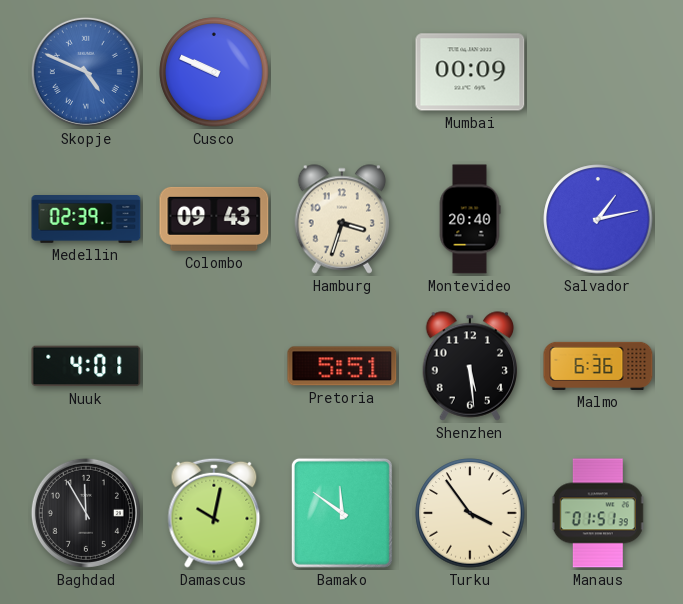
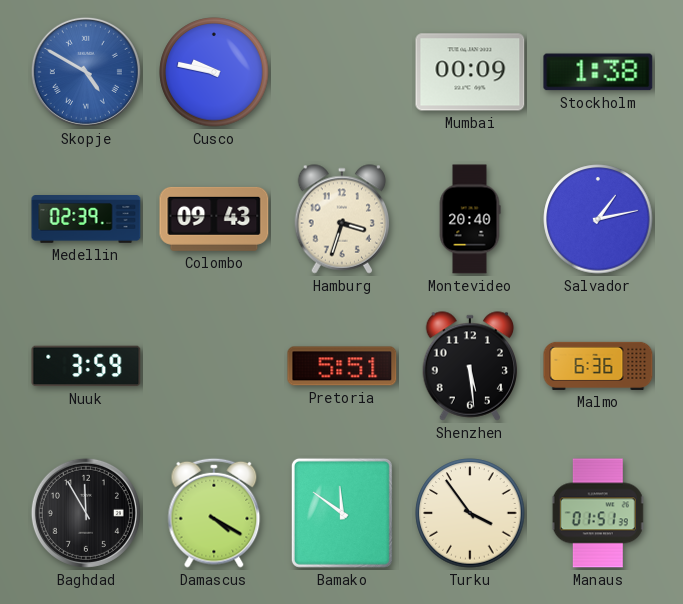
Skopje: 4:49 -> 4:50
Cusco: 9:49 -> 9:47
Stockholm: none -> 1:38
Nuuk: 4:01 -> 3:59
Damascus: 10:02 -> 4:20
